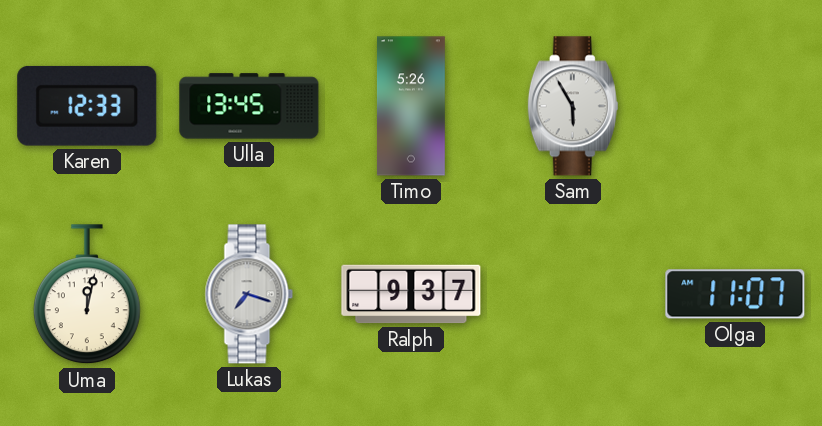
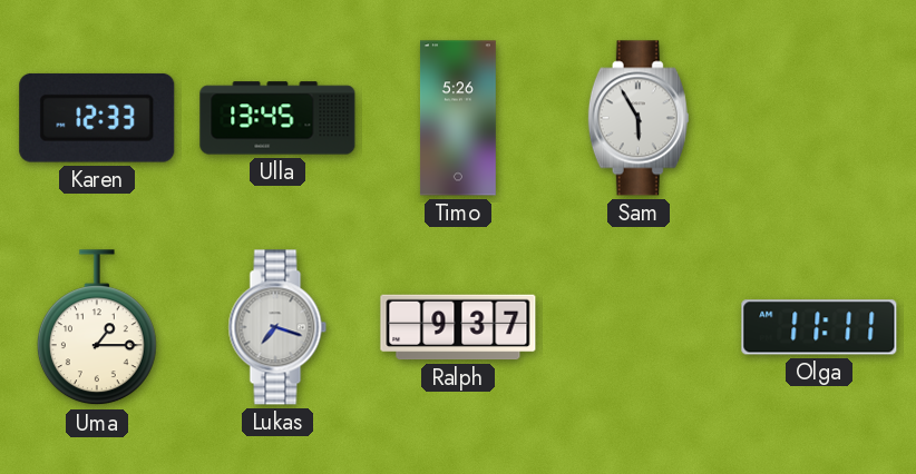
Uma: 12:02 -> 1:15
Olga: 11:07 -> 11:11
